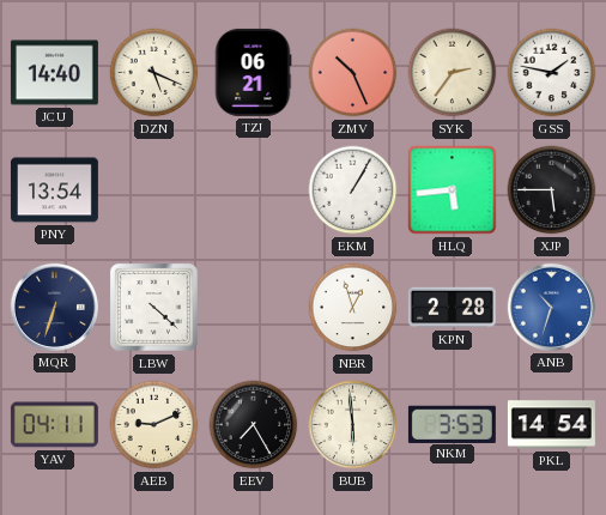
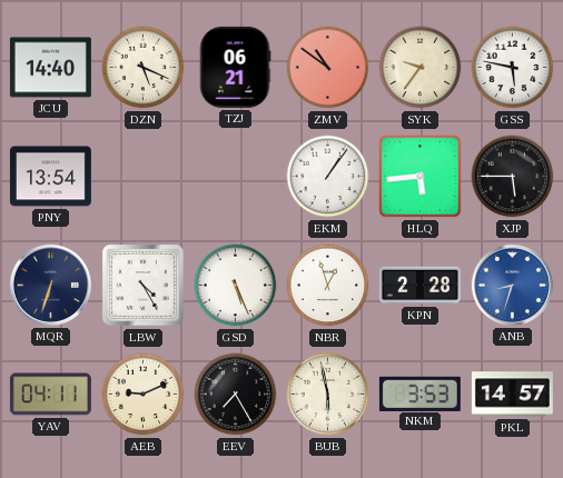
ZMV: 10:26 -> 10:51
SYK: 2:36 -> 9:36
GSS: 1:47 -> 5:47
EKM: 1:05 -> 1:06
LBW: 4:22 -> 4:25
GSD: none -> 5:26
ANB: 10:33 -> 8:33
BUB: 5:59 -> 5:58
PKL: 14:54 -> 14:57
